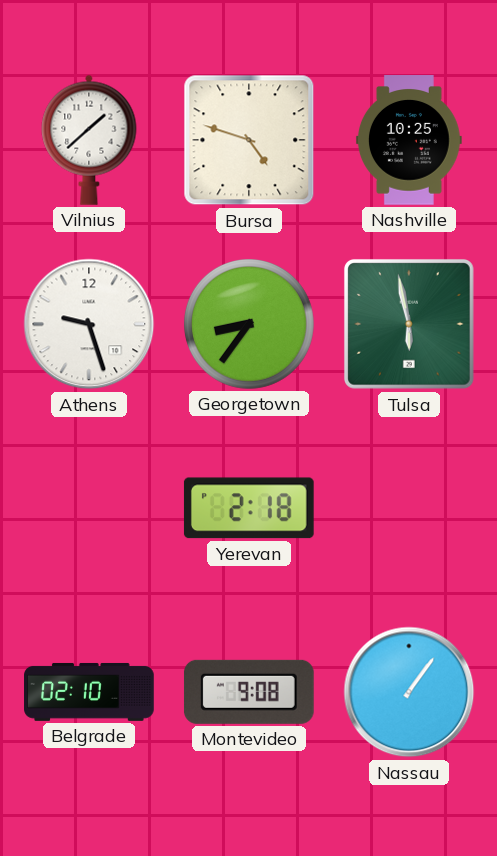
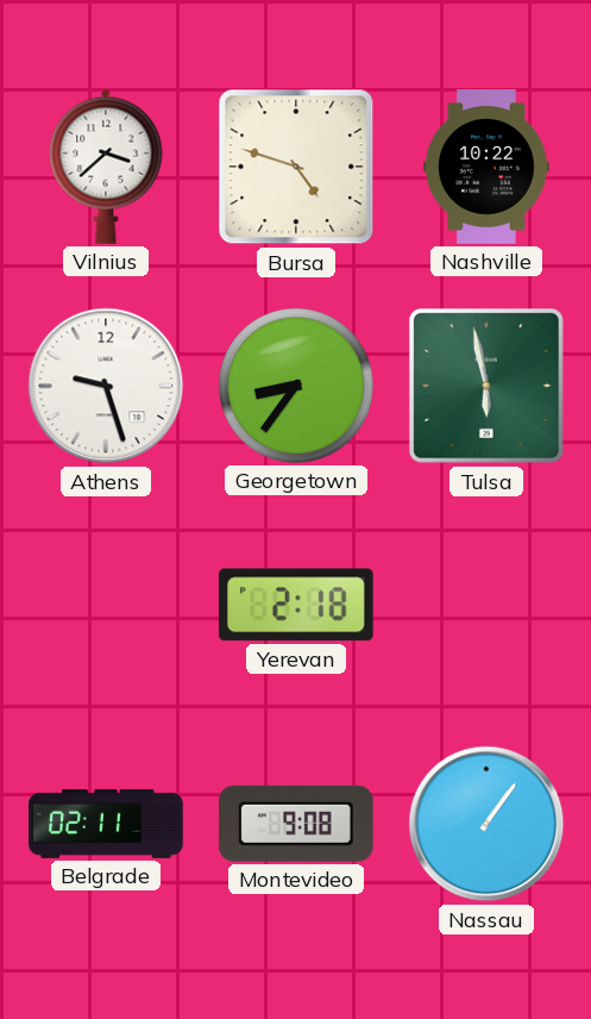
Vilnius: 1:38 -> 3:38
Nashville: 10:25 -> 10:22
Belgrade: 02:10 -> 02:11
